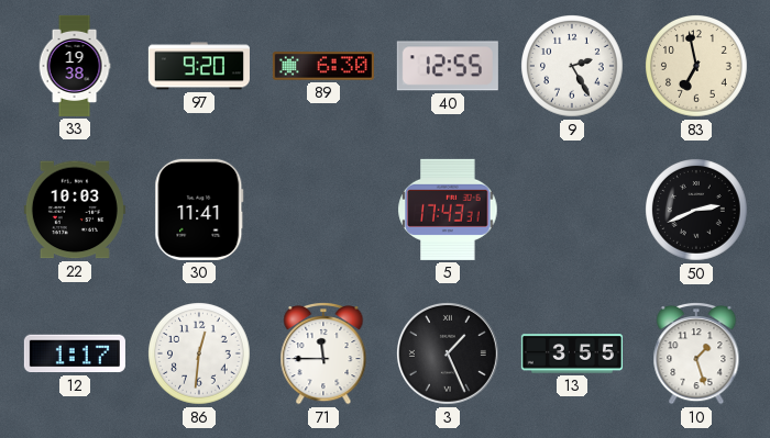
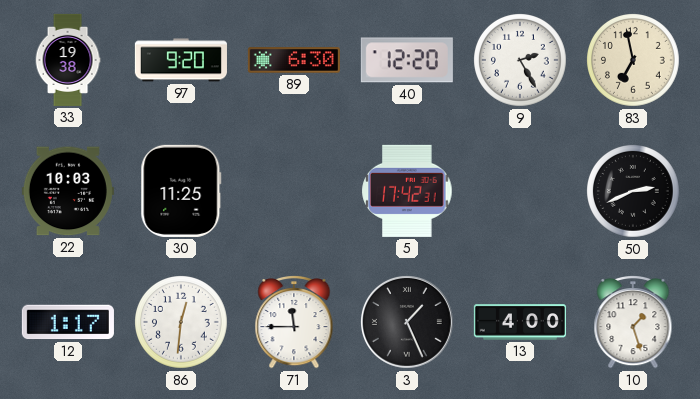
40: 12:55 -> 12:20
30: 11:41 -> 11:25
5: 17:43 -> 17:42
13: 3:55 -> 4:00
